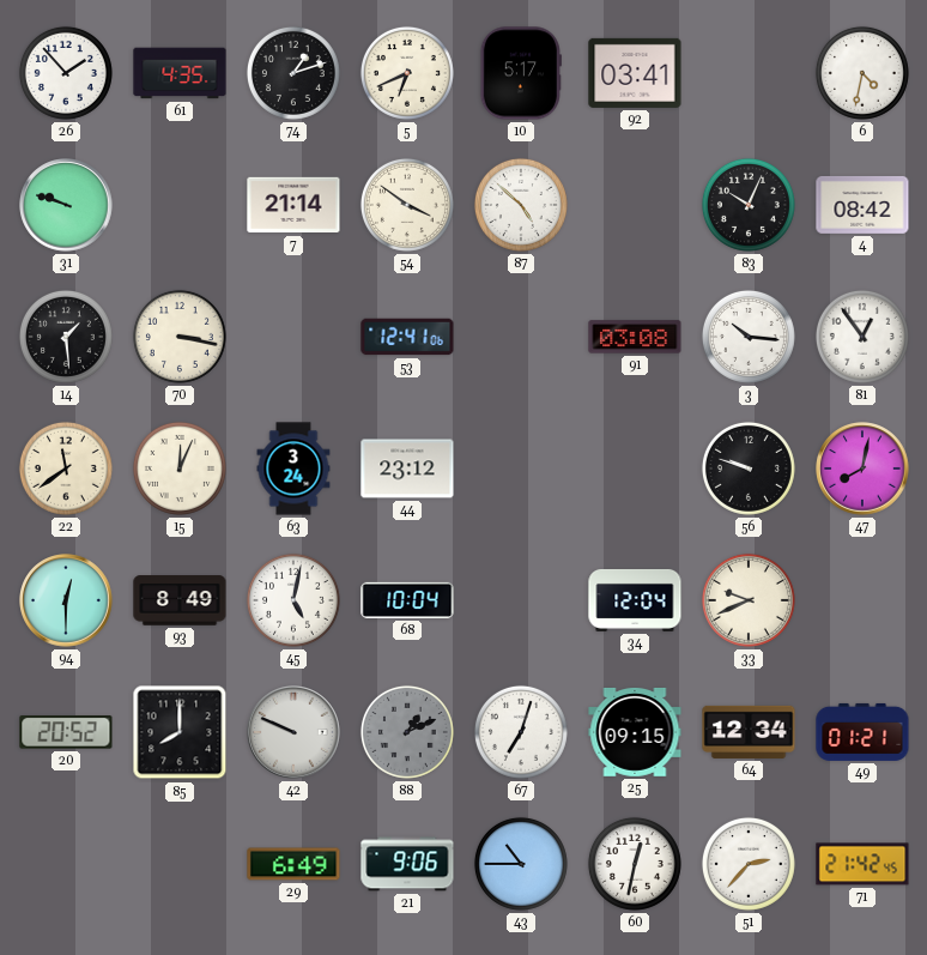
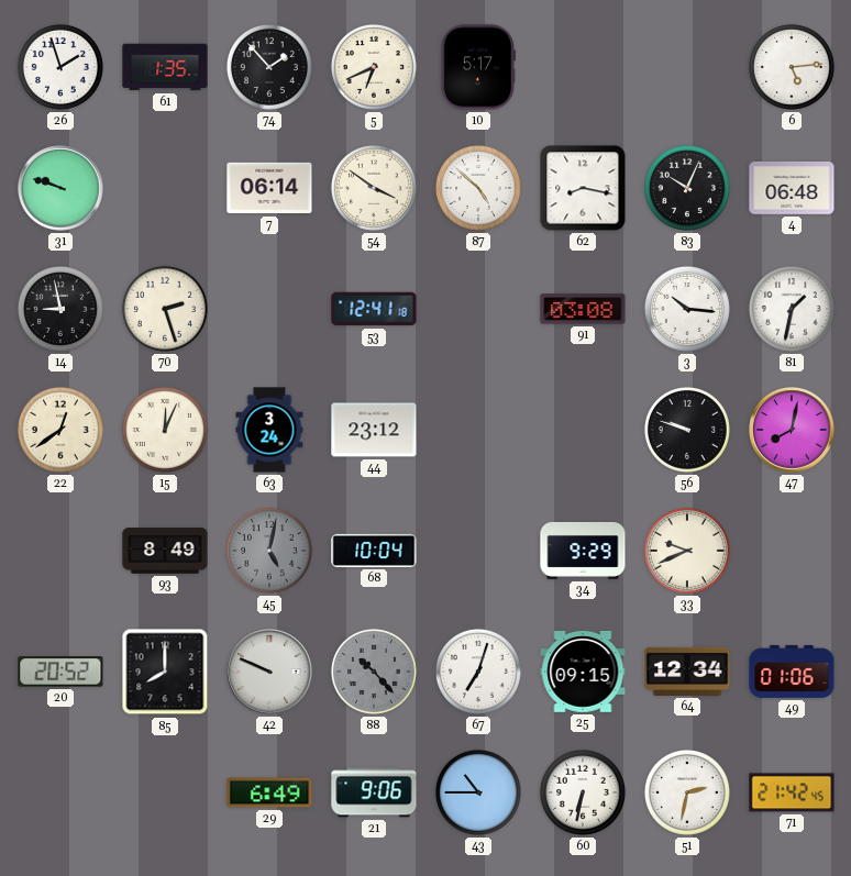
26: 1:53 -> 1:57
61: 4:35 -> 1:35
74: 1:12 -> 1:53
92: 03:41 -> none
6: 4:32 -> 5:14
7: 21:14 -> 06:14
62: none -> 8:17
4: 08:42 -> 06:48
14: 1:29 -> 8:58
70: 3:17 -> 2:27
53: 12:41:06 -> 12:41:18
81: 12:54 -> 1:32
22: 11:39 -> 12:39
94: 12:30 -> none
45 dial: white -> grey
34: 12:04 -> 9:29
88: 1:11 -> 10:23
49: 01:21 -> 01:06
60: 12:32 -> 6:32
51: 2:37 -> 2:32
